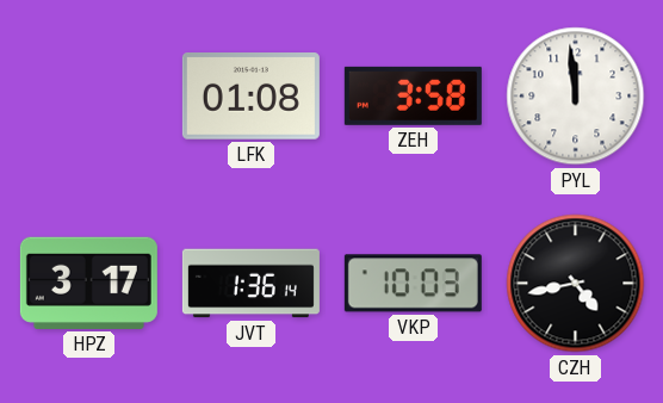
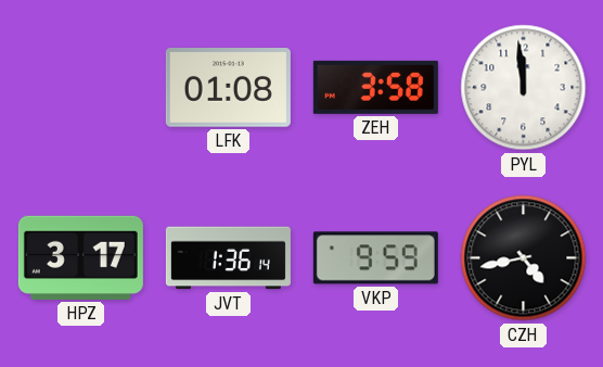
VKP: 10:03 -> 9:59
